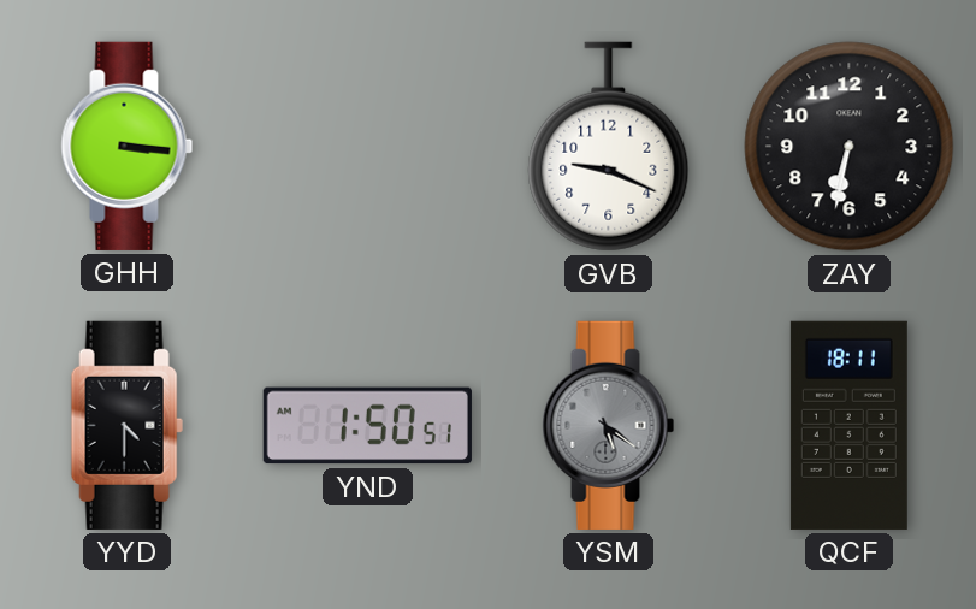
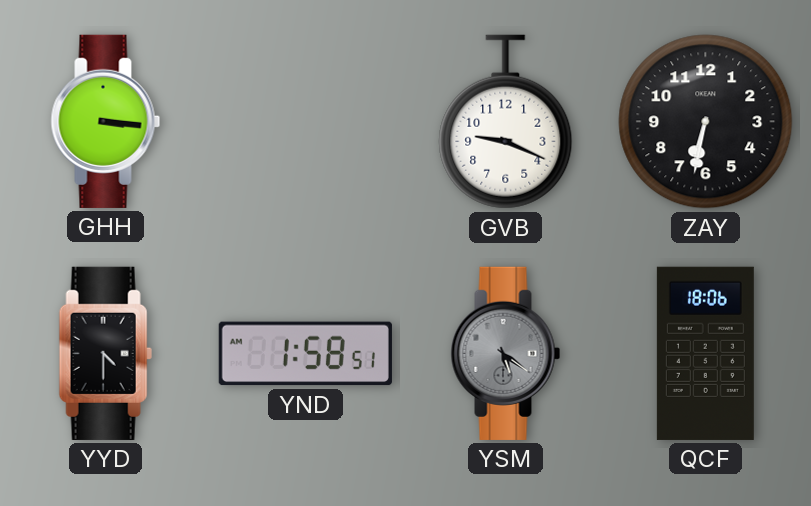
YND: 1:50 -> 1:58
QCF: 18:11 -> 18:06
